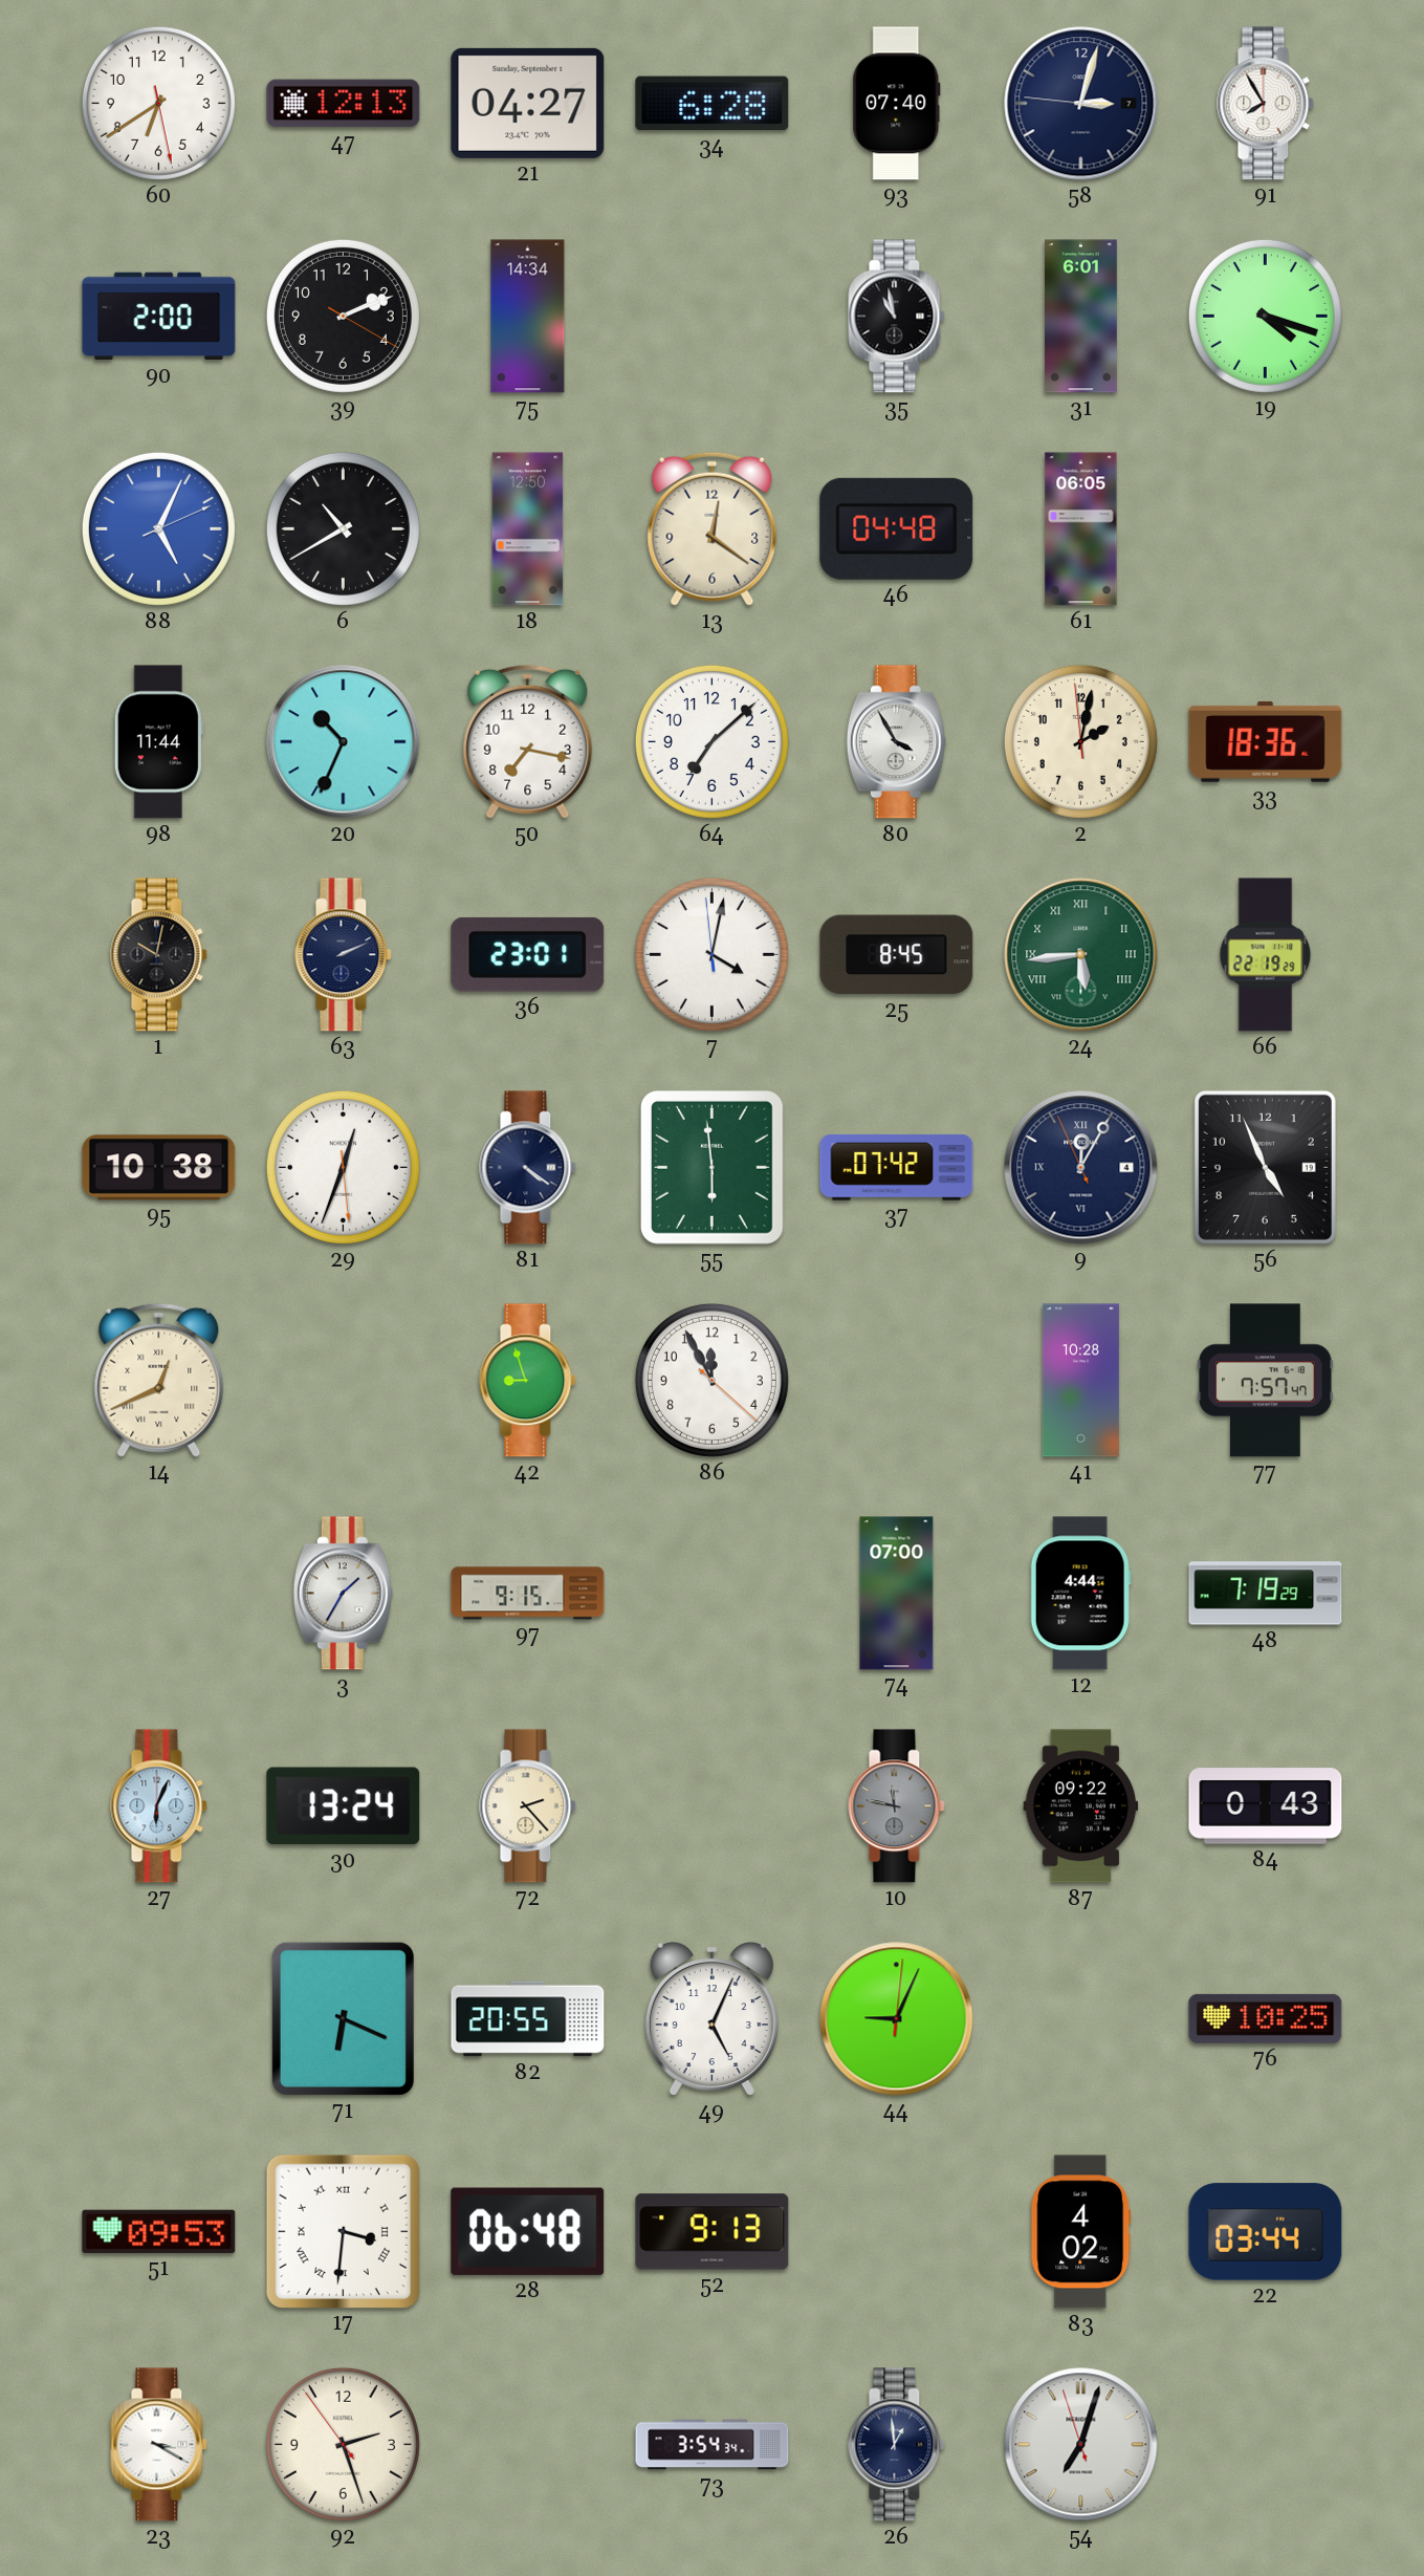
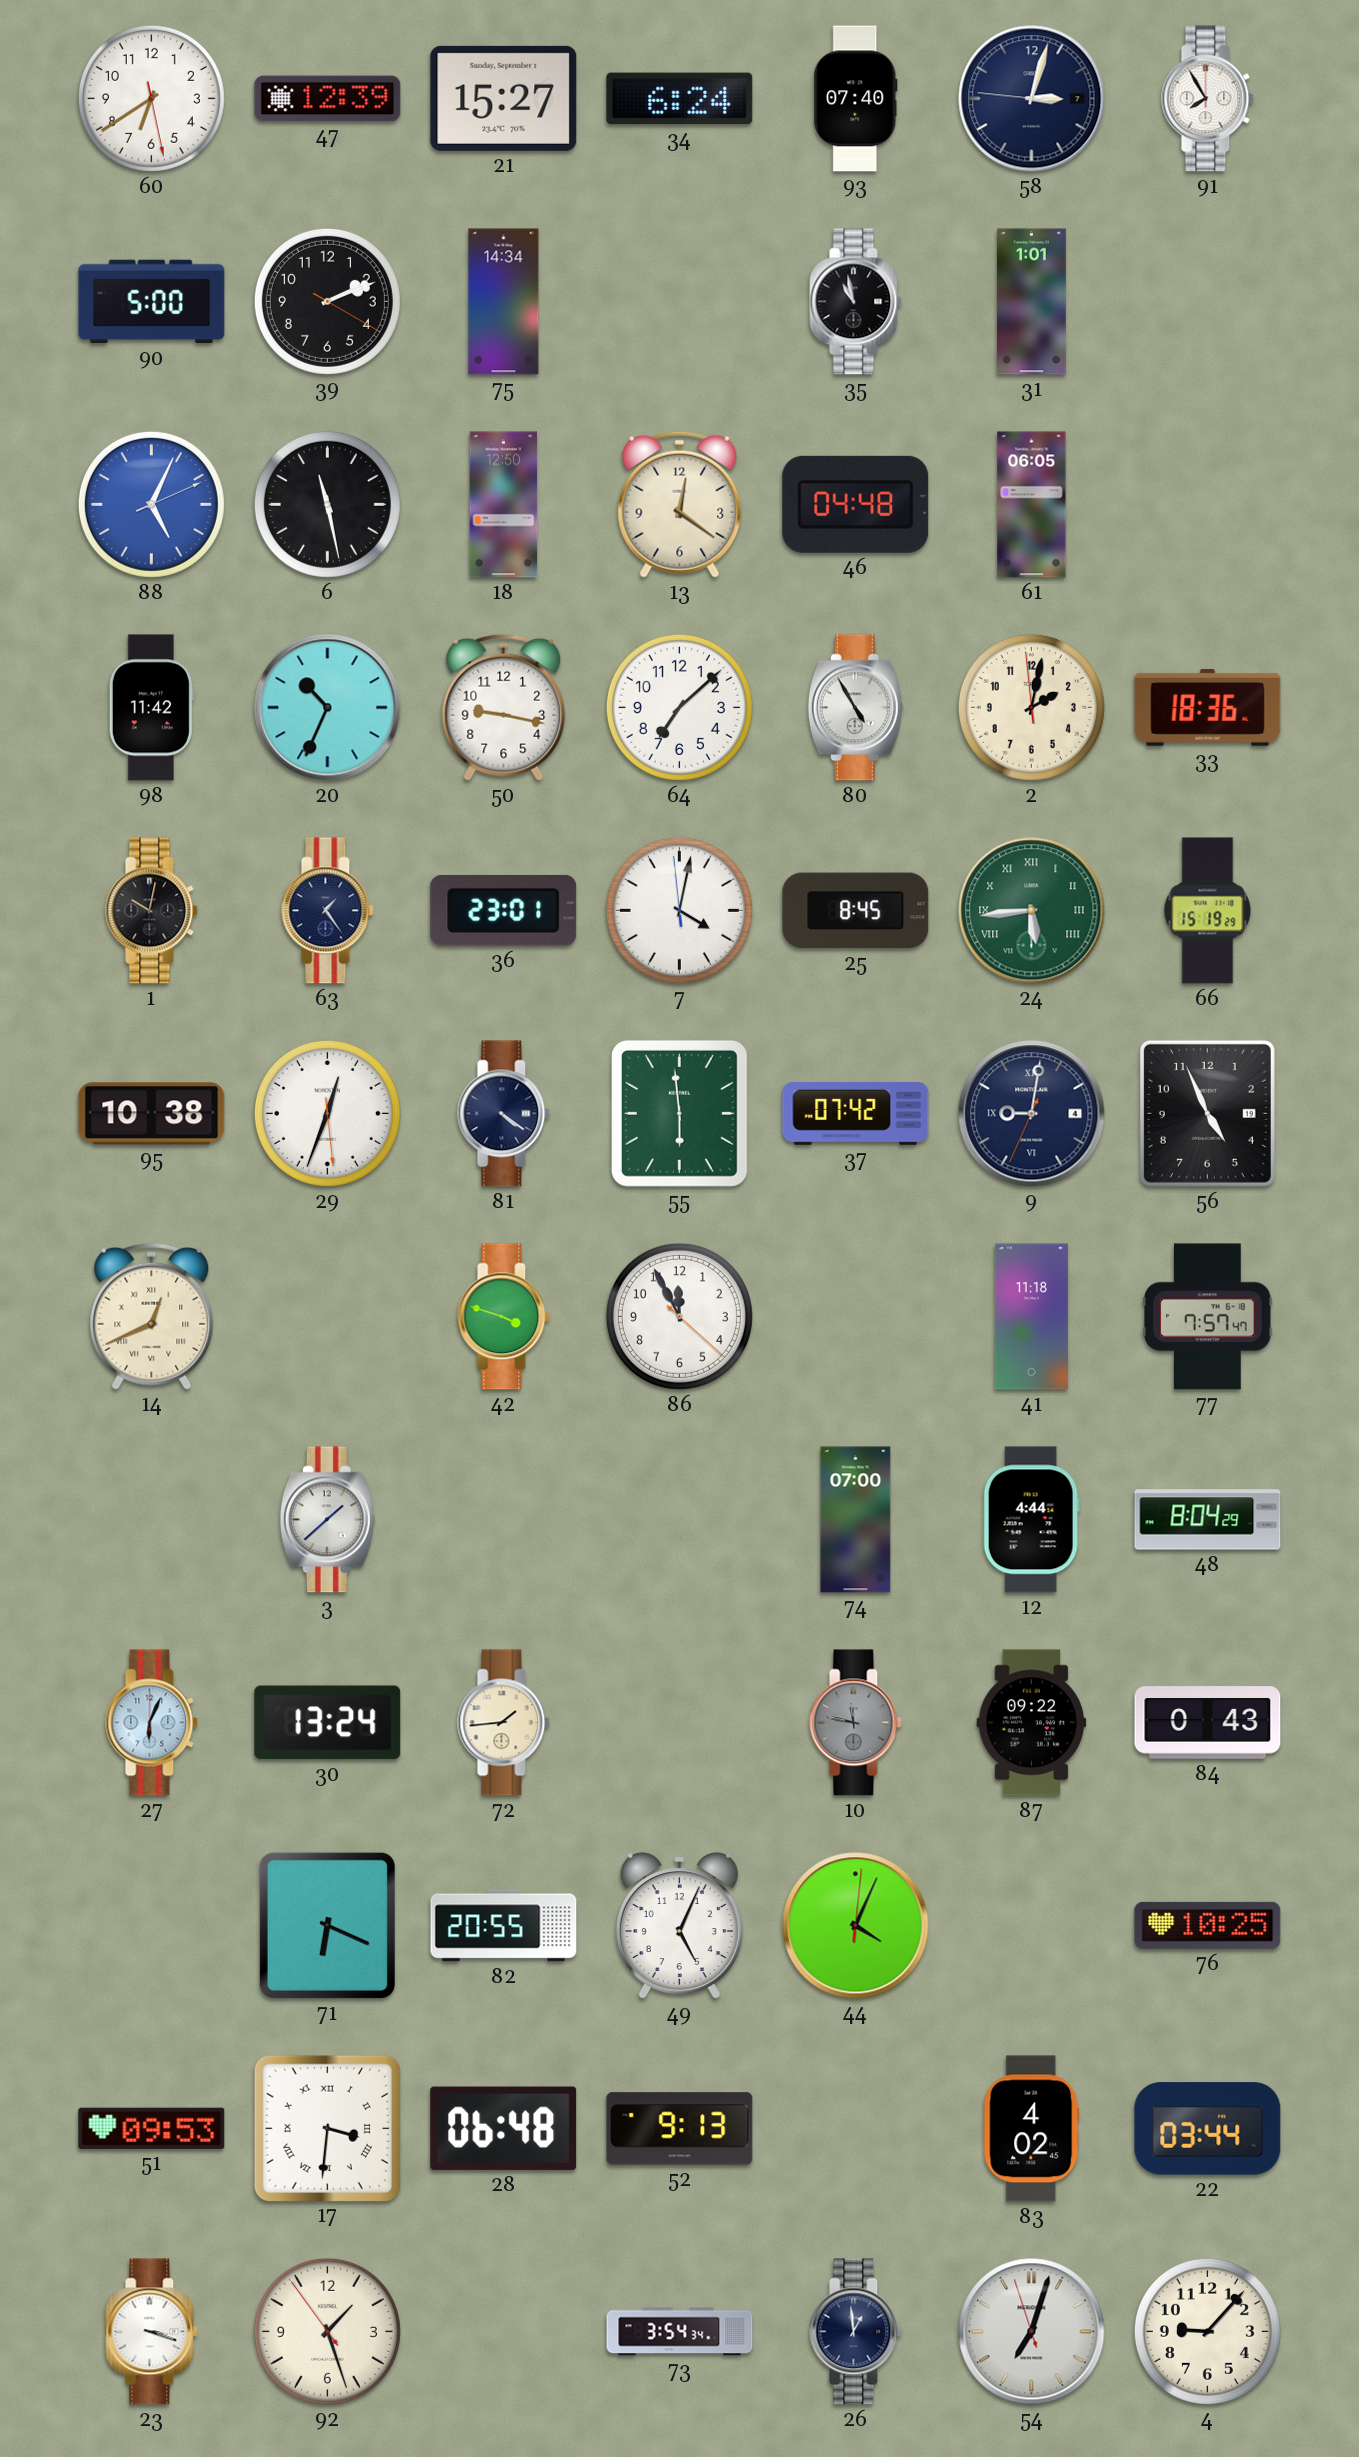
47: 12:13 -> 12:39
21: 04:27 -> 15:27
34: 6:28 -> 6:24
90: 2:00 -> 5:00
31: 6:01 -> 1:01
19: 4:18 -> none
6: 10:40 -> 11:28
98: 11:44 -> 11:42
50: 7:17 -> 9:17
80: 3:55 -> 4:55
63: 2:11 -> 1:24
66: 22:19 -> 15:19
9: 12:04 -> 9:01
42: 8:57 -> 3:48
41: 10:28 -> 11:18
3: 1:35 -> 1:38
97: 9:15 -> none
48: 7:19 -> 8:04
72: 2:23 -> 1:44
44: 9:04 -> 4:04
23: 3:20 -> 3:18
92: 2:26 -> 1:26
4: none -> 9:07
